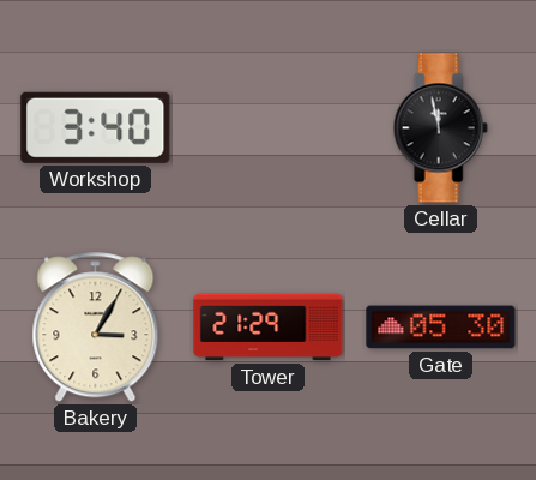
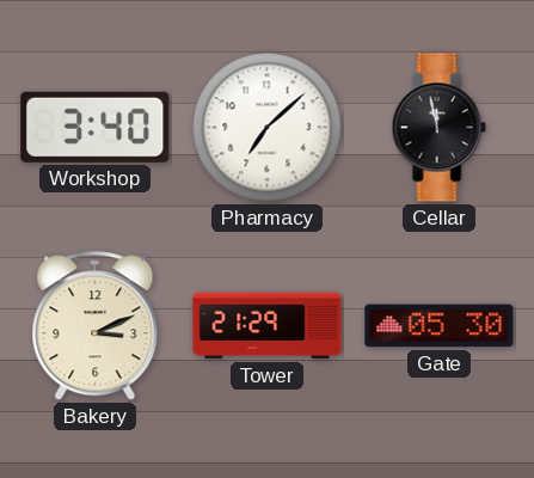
Pharmacy: none -> 7:08
Bakery: 3:05 -> 3:11
